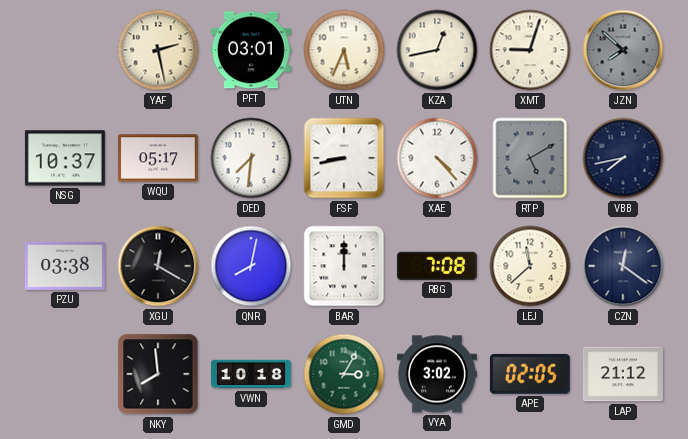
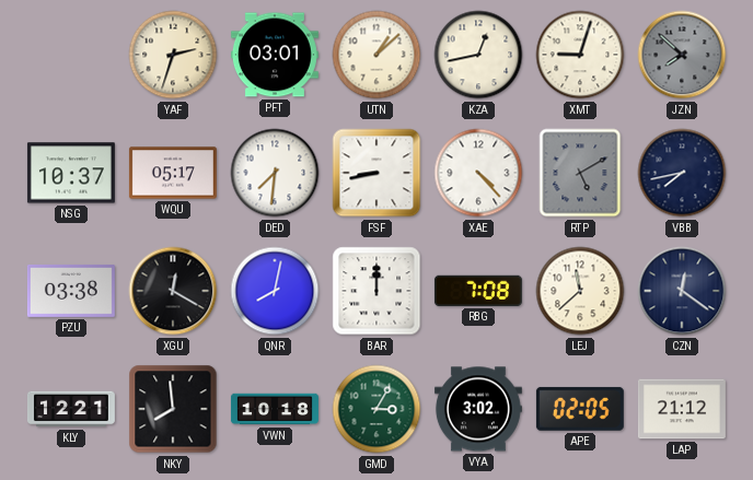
YAF: 2:28 -> 2:33
UTN: 5:34 -> 1:08
KLY: none -> 12:21
